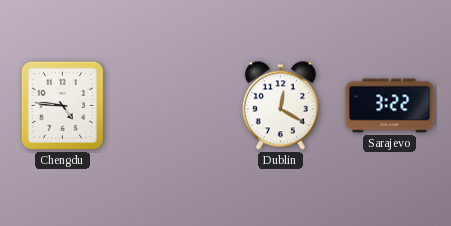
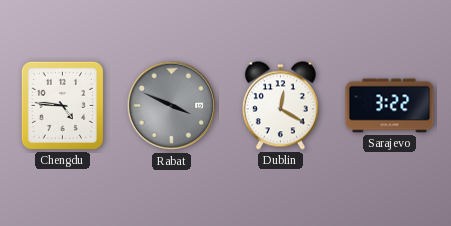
Rabat: none -> 3:49
